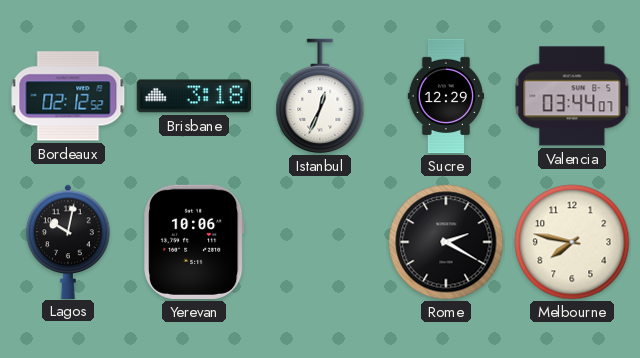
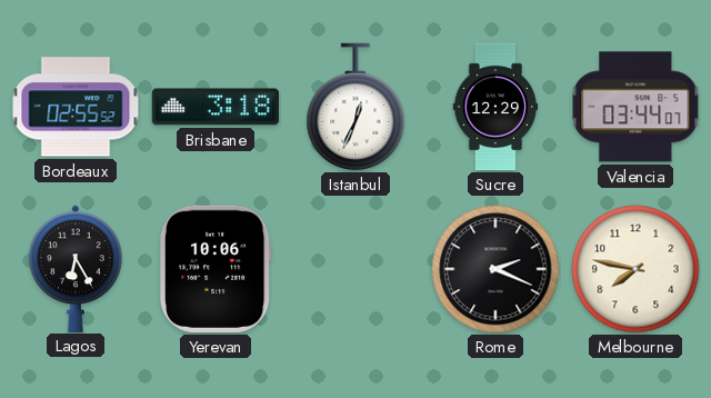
Bordeaux: 02:12 -> 02:55
Lagos: 10:02 -> 6:25
Rome: 2:20 -> 2:19
